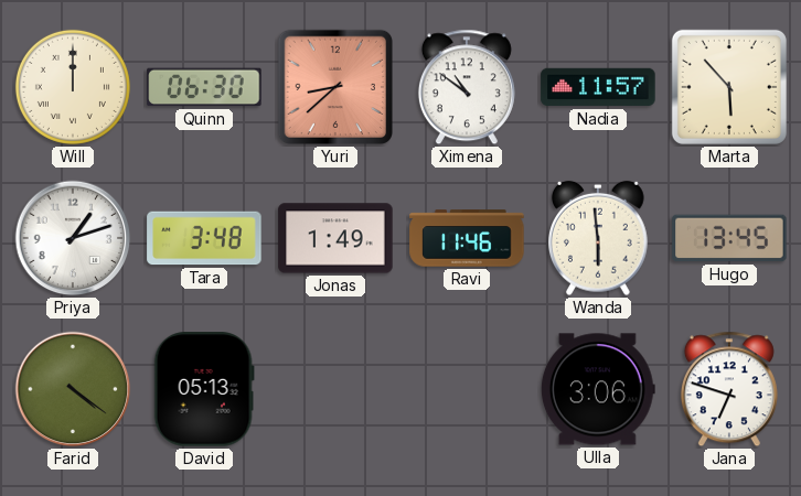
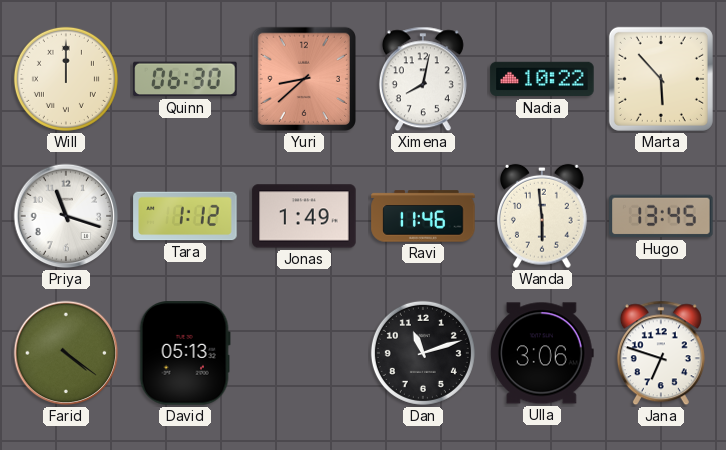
Ximena: 10:51 -> 8:02
Nadia: 11:57 -> 10:22
Priya: 1:12 -> 11:18
Tara: 3:48 -> 1:12
Dan: none -> 11:12
